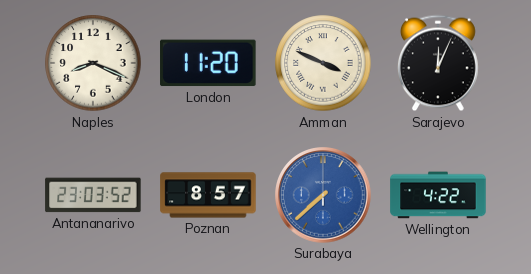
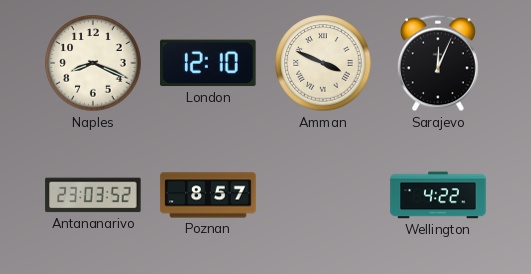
London: 11:20 -> 12:10
Surabaya: 7:38 -> none
